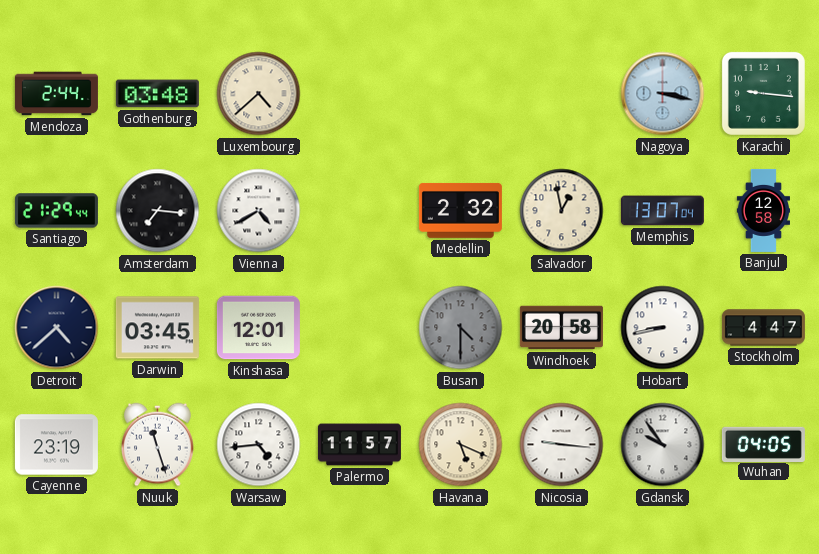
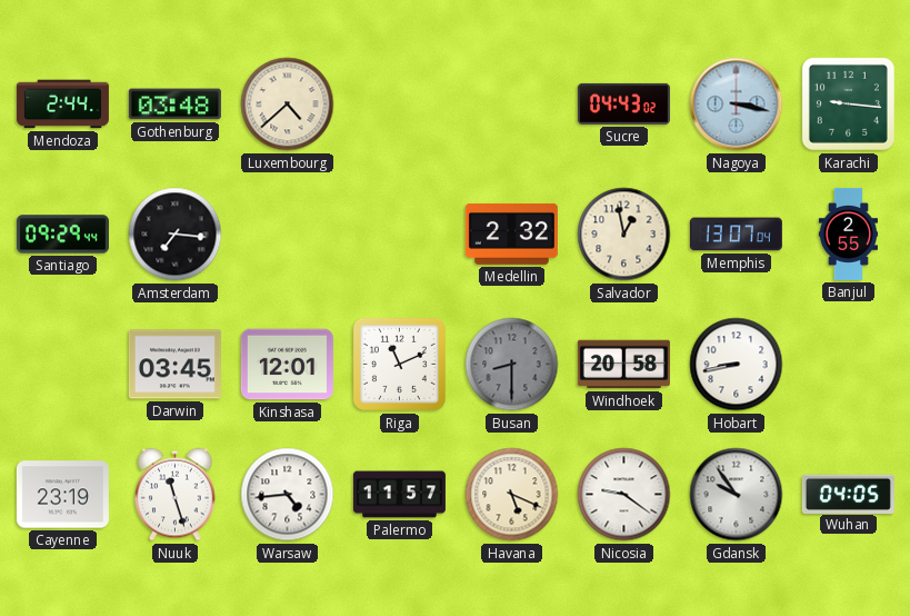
Sucre: none -> 04:43
Santiago: 21:29 -> 09:29
Vienna: 4:40 -> none
Banjul: 12:58 -> 2:55
Detroit: 4:38 -> none
Riga: none -> 11:11
Busan: 4:30 -> 8:30
Stockholm: 4:47 -> none
Nicosia: 9:16 -> 9:21
